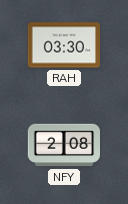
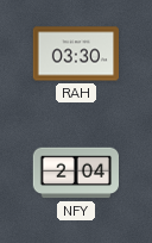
NFY: 2:08 -> 2:04
